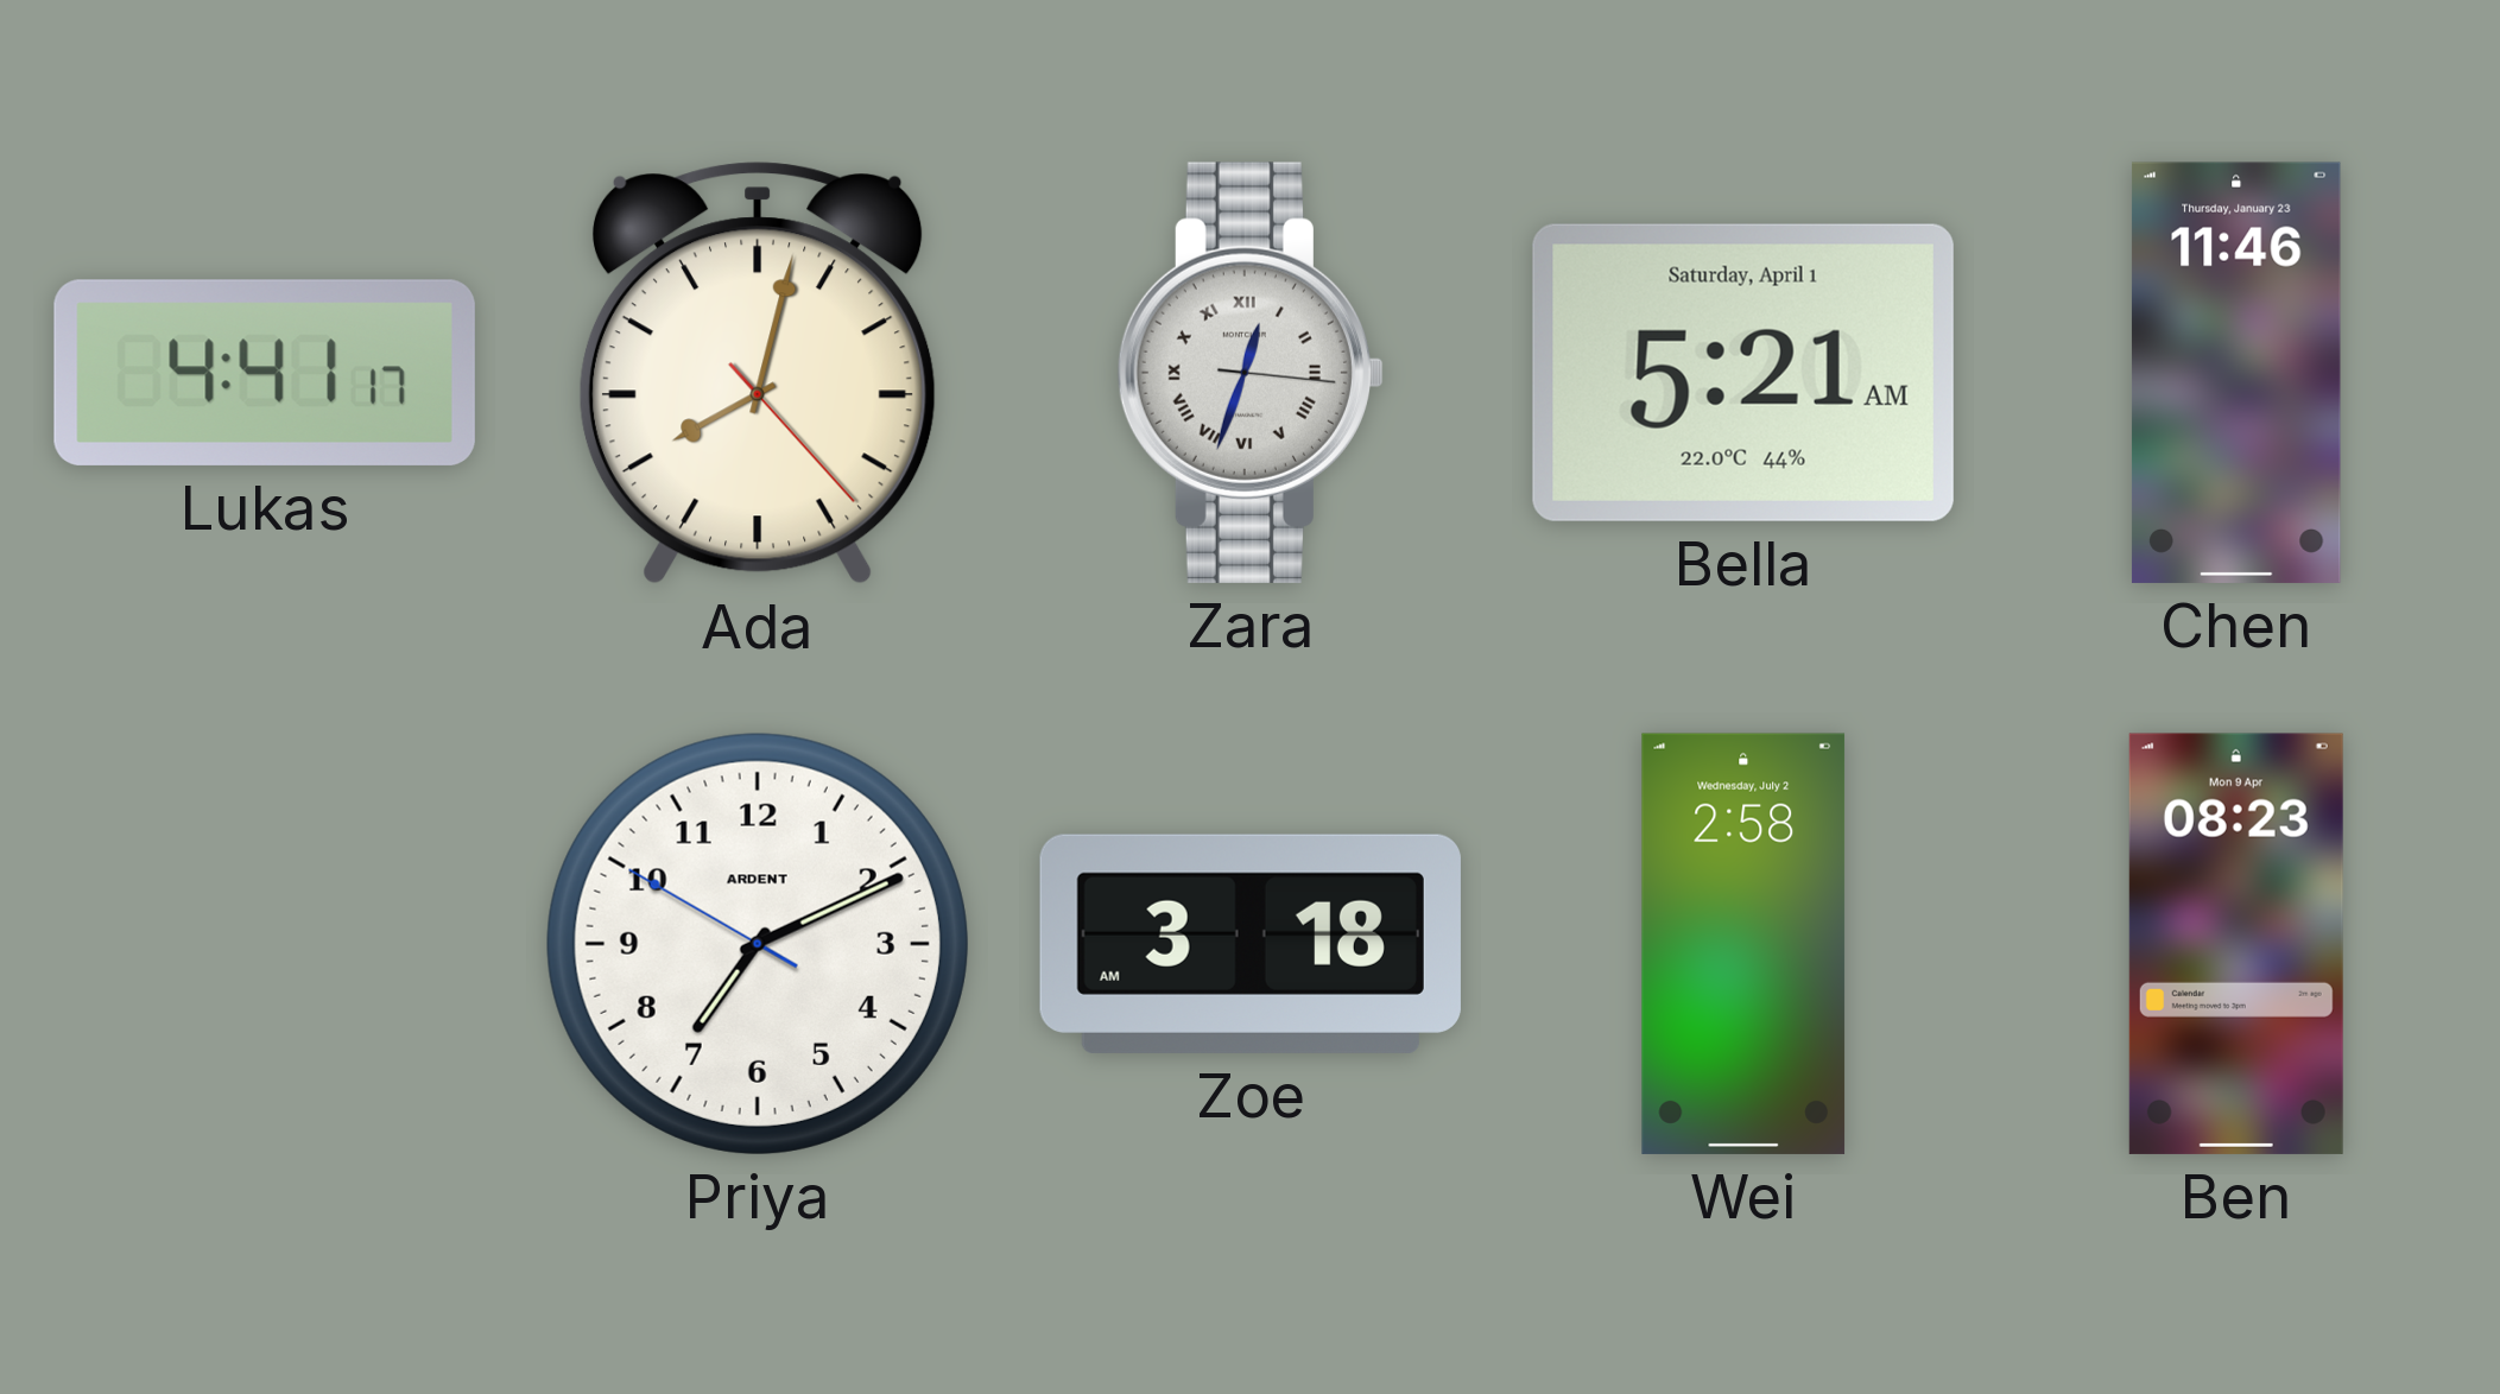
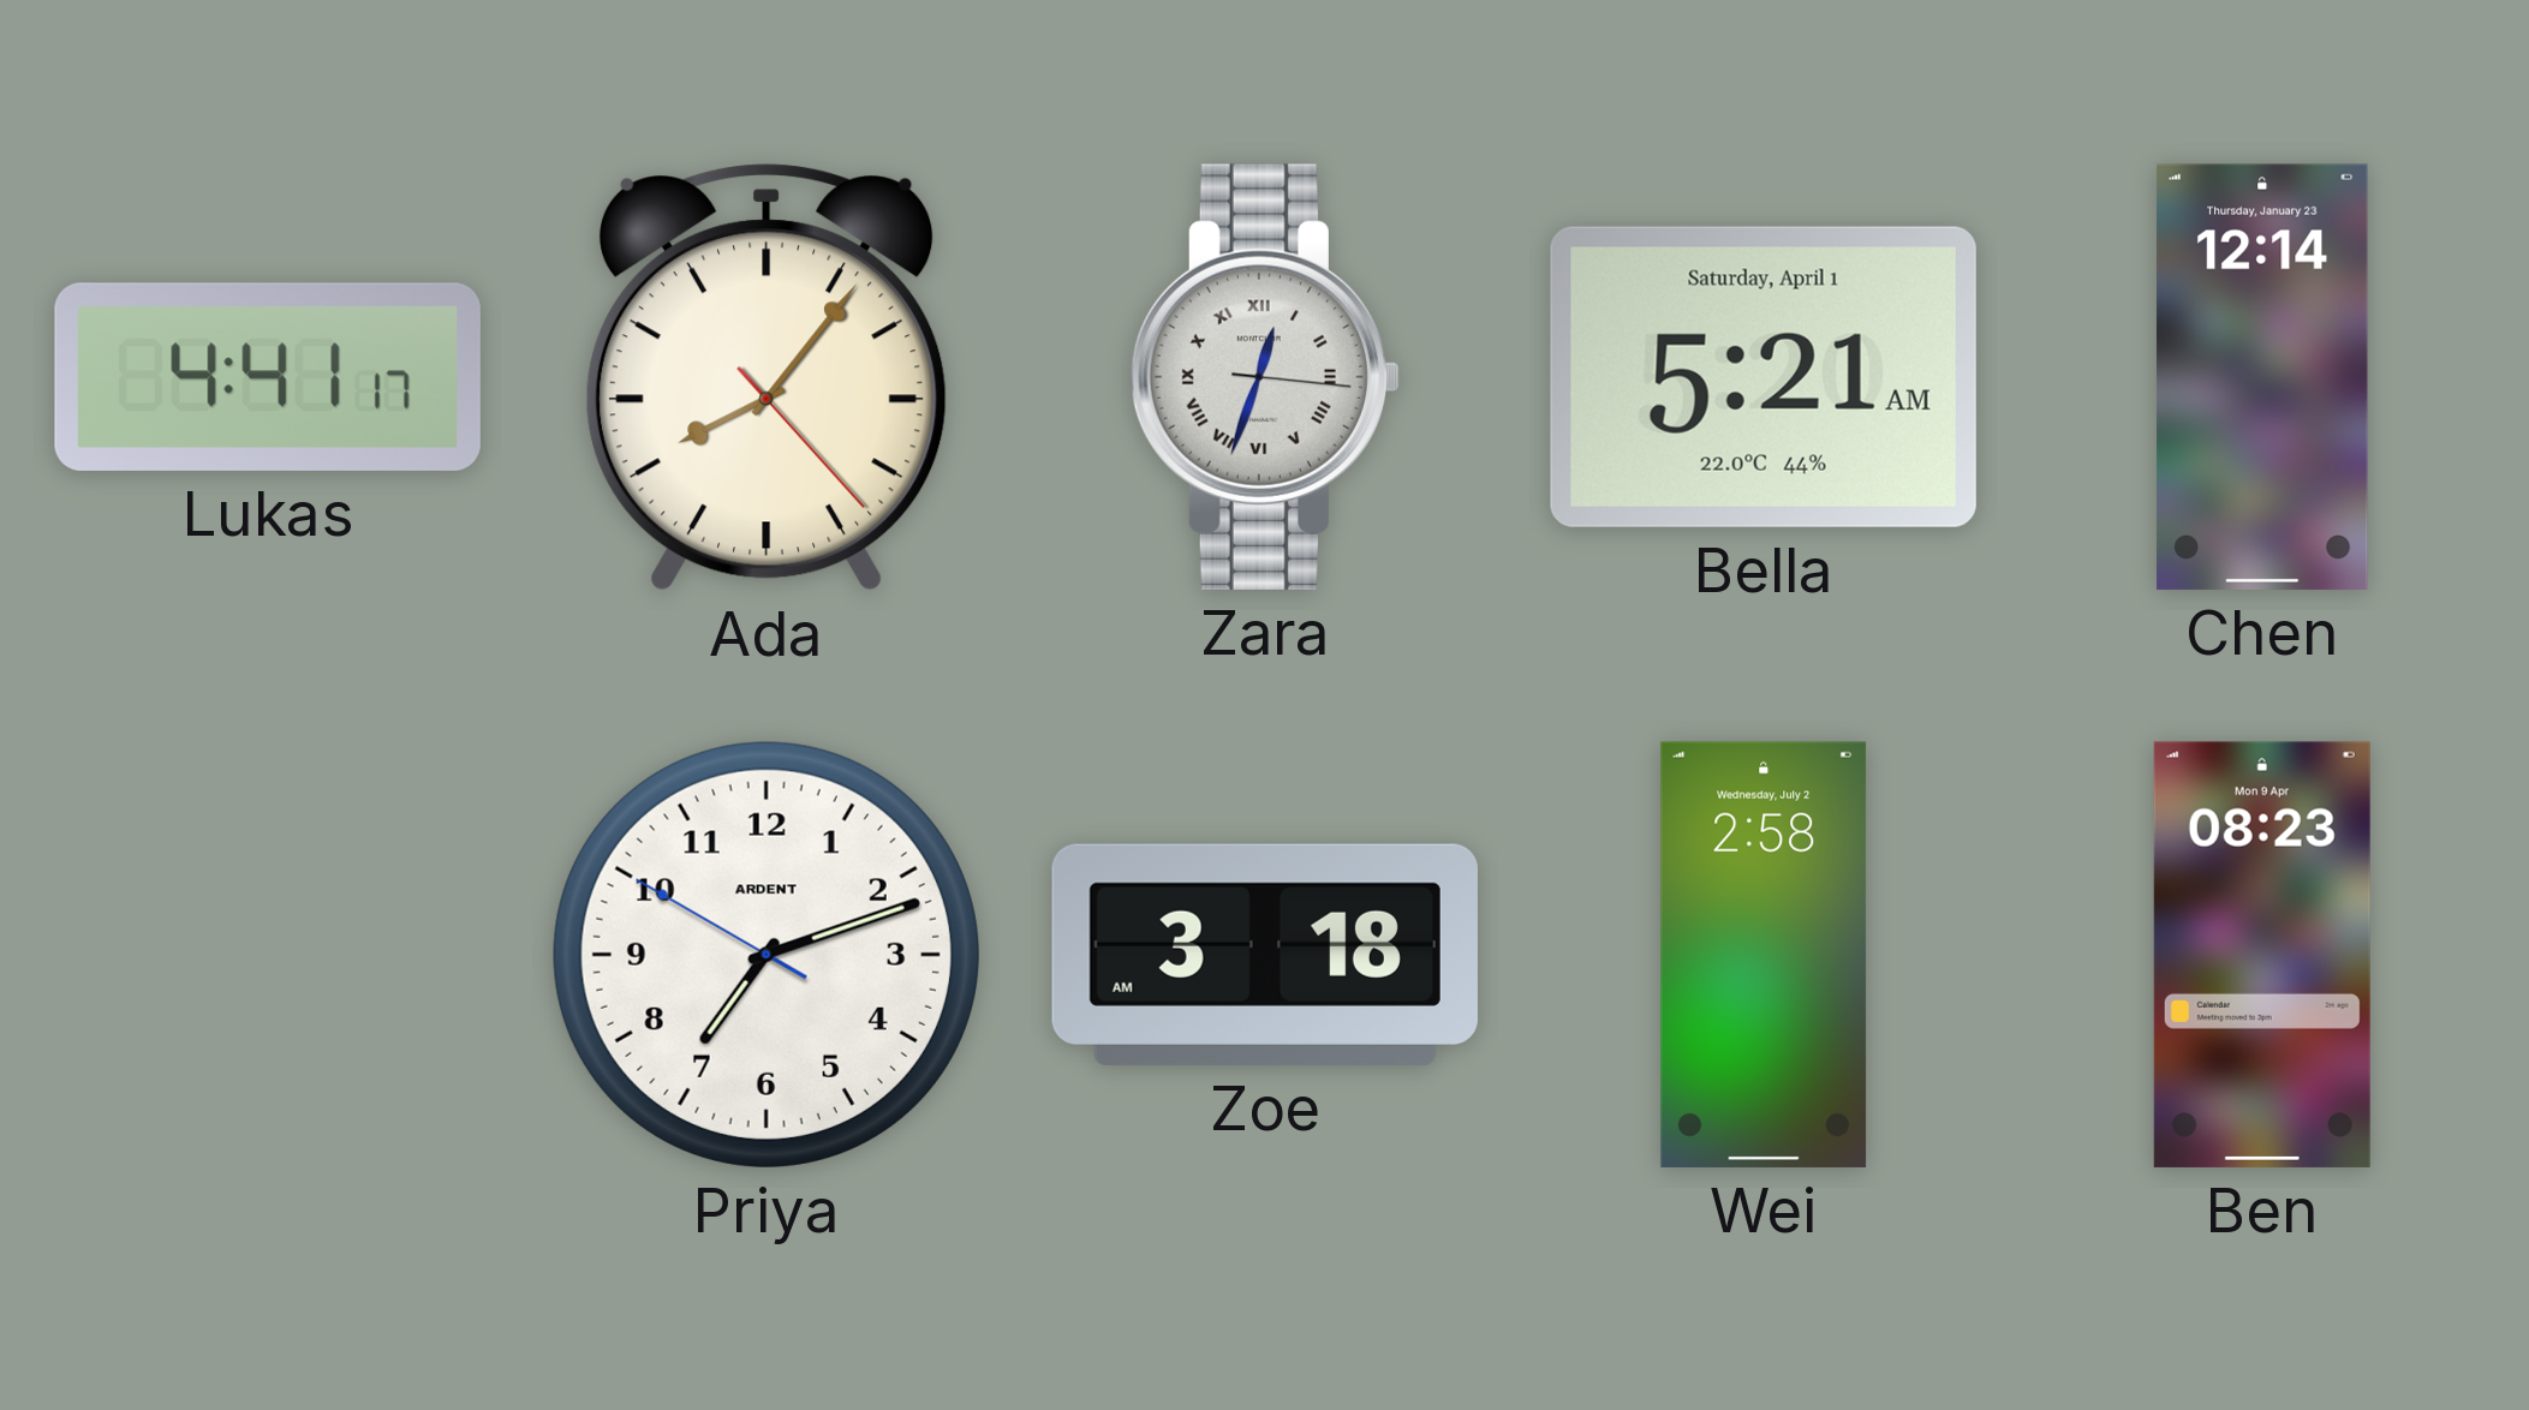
Ada: 8:02 -> 8:06
Chen: 11:46 -> 12:14
Priya: 7:10 -> 7:11
